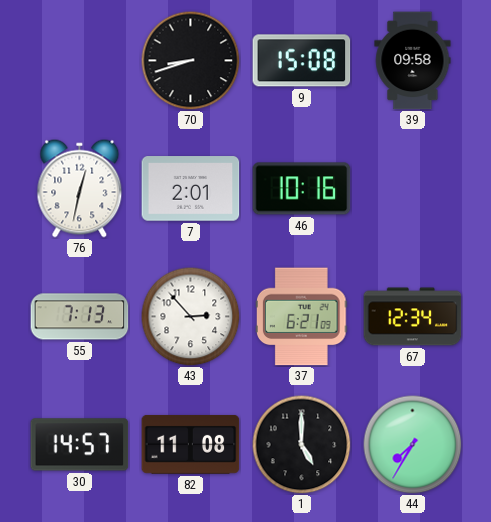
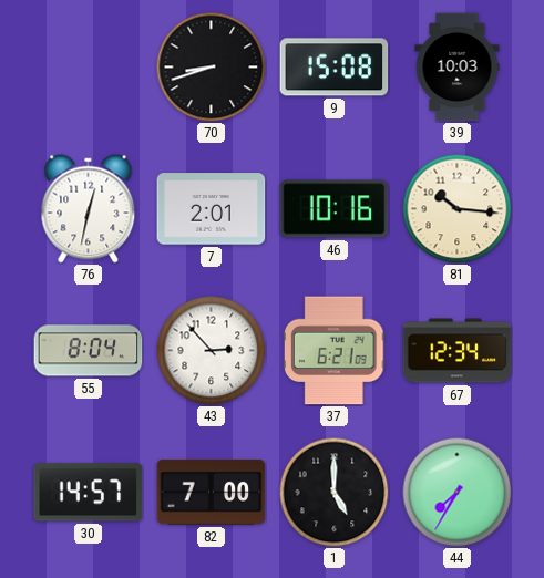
39: 09:58 -> 10:03
81: none -> 10:16
55: 7:13 -> 8:04
82: 11:08 -> 7:00
